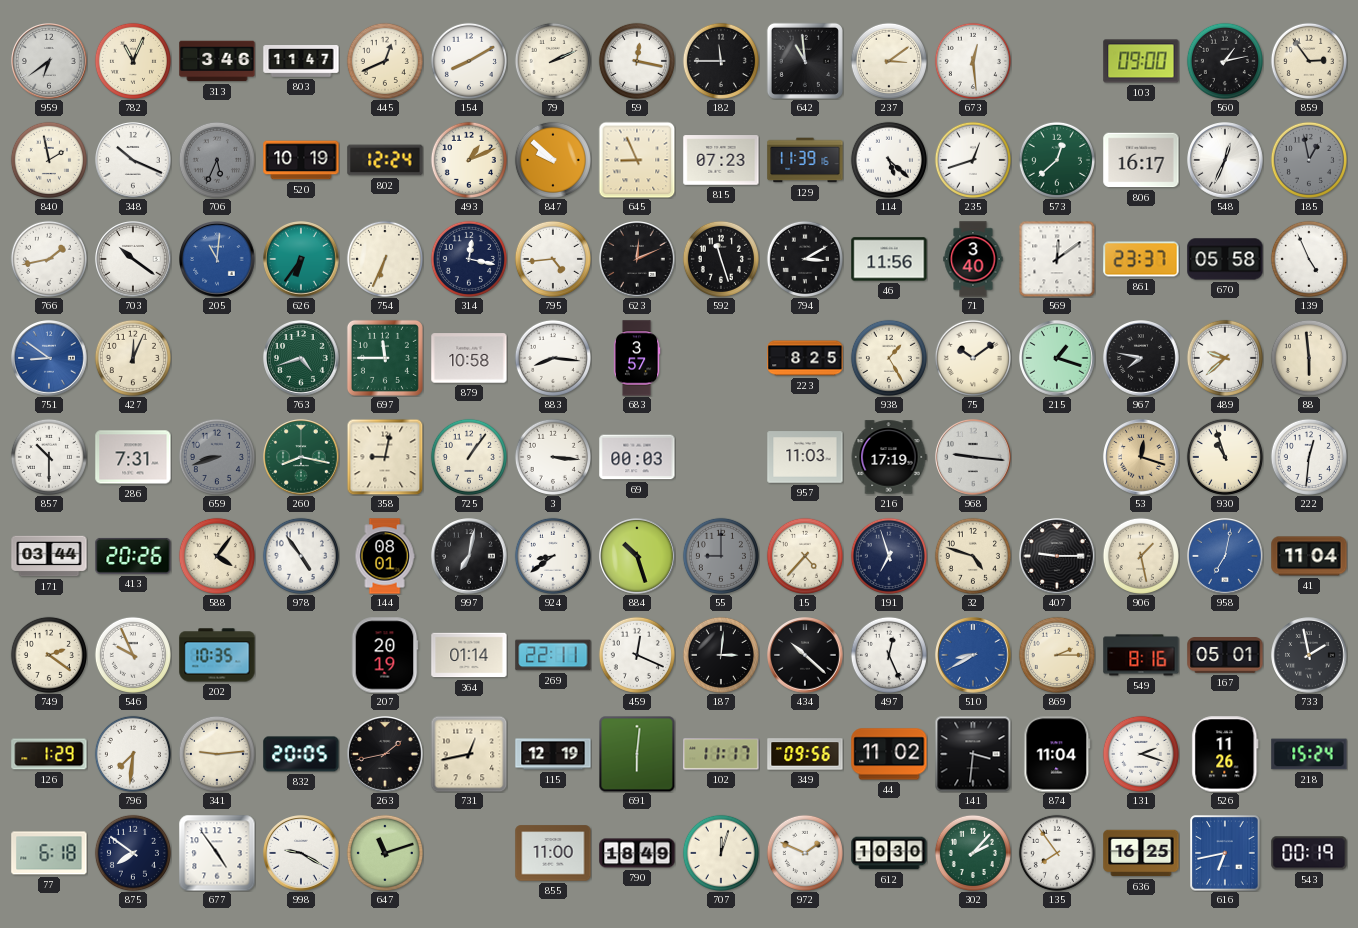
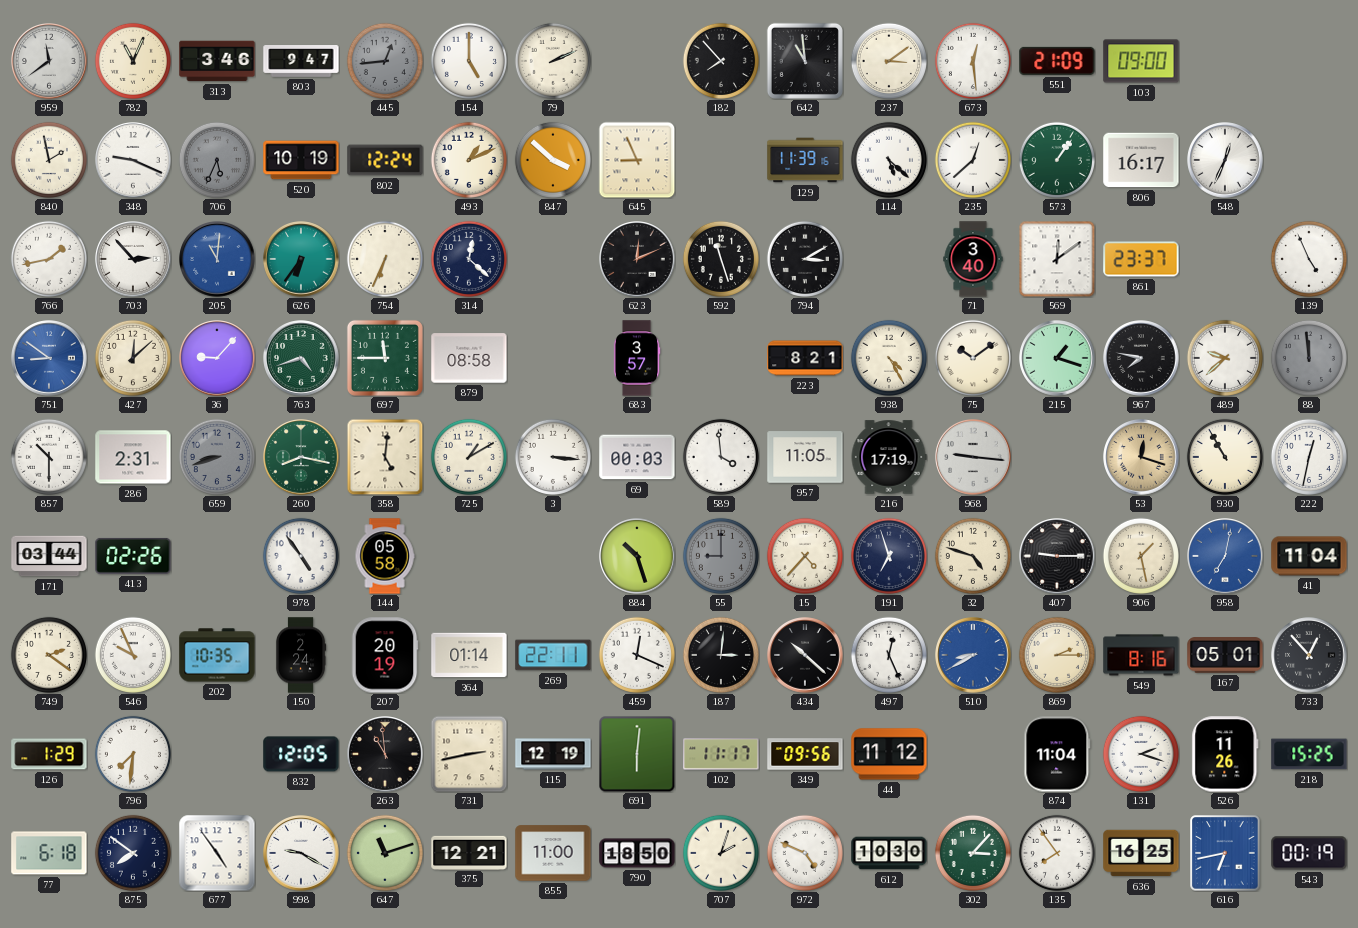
959: 6:39 -> 11:39
803: 11:47 -> 9:47
445: 12:41 -> 12:44
445 dial: cream -> grey
154: 8:10 -> 5:00
59: 12:17 -> none
182: 11:45 -> 7:53
551: none -> 21:09
560: 1:13 -> none
859: 2:54 -> none
348: 10:19 -> 9:19
847: 9:52 -> 3:52
815: 07:23 -> none
235: 12:42 -> 12:38
573: 12:38 -> 1:06
185: 12:58 -> none
703: 10:21 -> 2:53
314: 12:17 -> 12:22
795: 4:44 -> none
46: 11:56 -> none
670: 05:58 -> none
427: 12:04 -> 12:08
36: none -> 9:07
879: 10:58 -> 08:58
883: 8:16 -> none
223: 8:25 -> 8:21
938: 1:25 -> 4:25
88: 5:59 -> 11:59
88 dial: cream -> grey
286: 7:31 -> 2:31
358: 9:02 -> 5:01
725: 1:06 -> 1:10
589: none -> 3:59
957: 11:03 -> 11:05
930: 10:57 -> 10:55
222: 12:31 -> 12:32
413: 20:26 -> 02:26
588: 4:06 -> none
144: 08:01 -> 05:58
997: 7:02 -> none
924: 8:39 -> none
150: none -> 2:24
733: 1:58 -> 12:53
341: 9:14 -> none
832: 20:05 -> 12:05
263: 1:43 -> 10:59
731: 12:43 -> 2:43
44: 11:02 -> 11:12
141: 3:31 -> none
218: 15:24 -> 15:25
375: none -> 12:21
790: 18:49 -> 18:50
707: 12:03 -> 2:03
972: 1:49 -> 4:49
302: 2:07 -> 3:07
